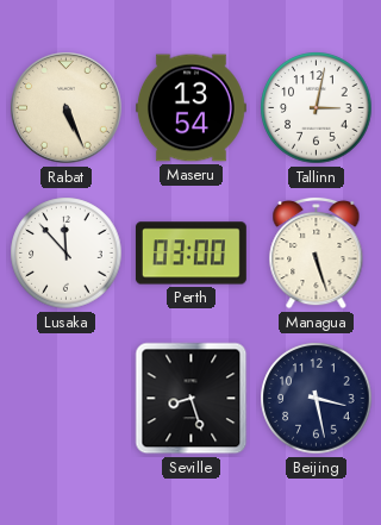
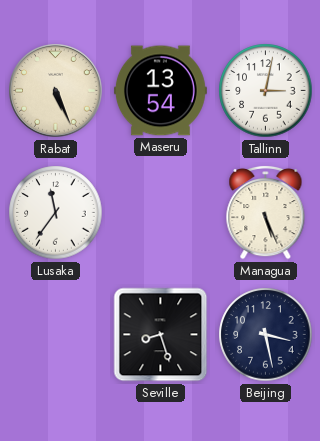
Lusaka: 11:53 -> 11:36
Perth: 03:00 -> none
Managua: 5:27 -> 5:26
